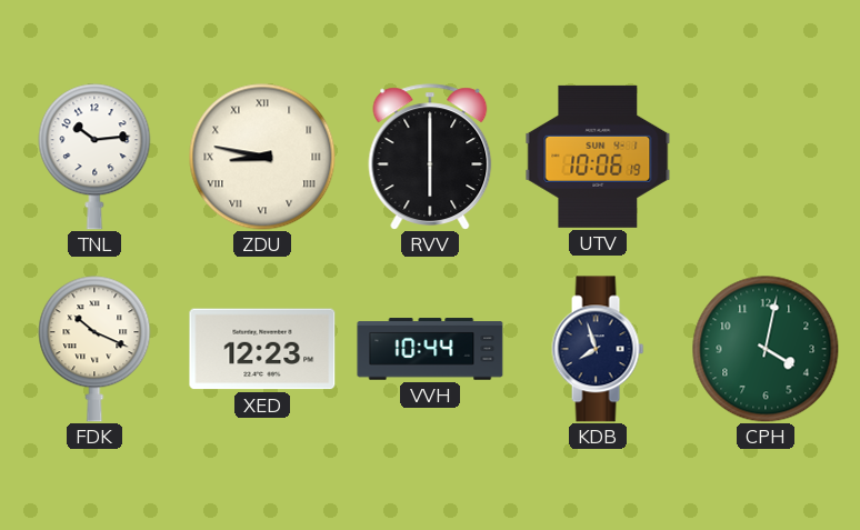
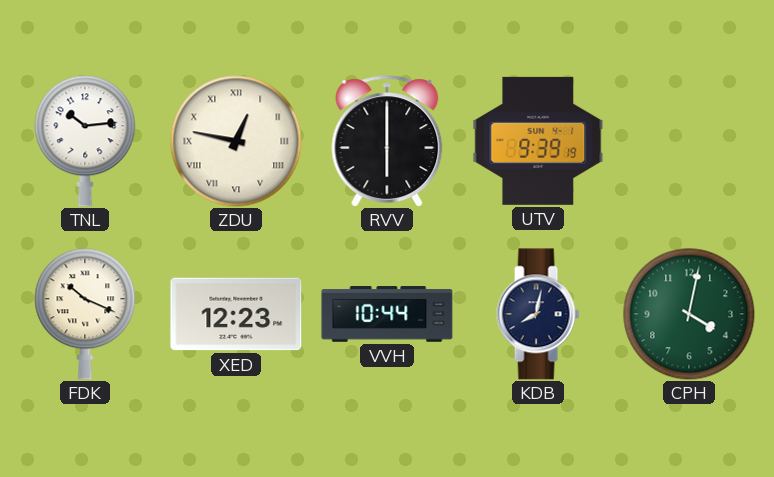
ZDU: 8:47 -> 12:47
UTV: 10:06 -> 9:39
KDB: 7:57 -> 8:02
